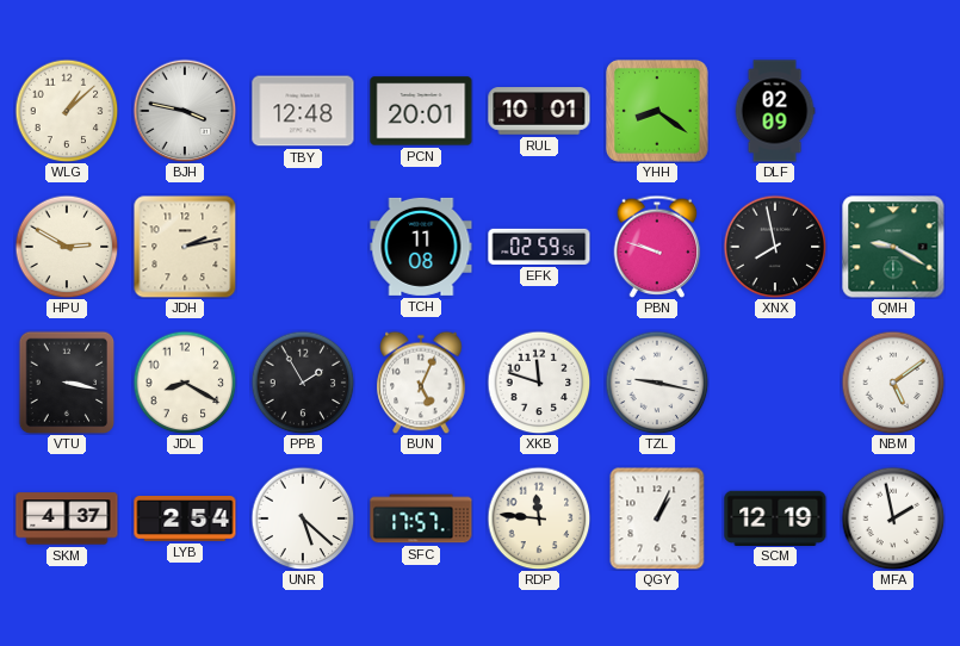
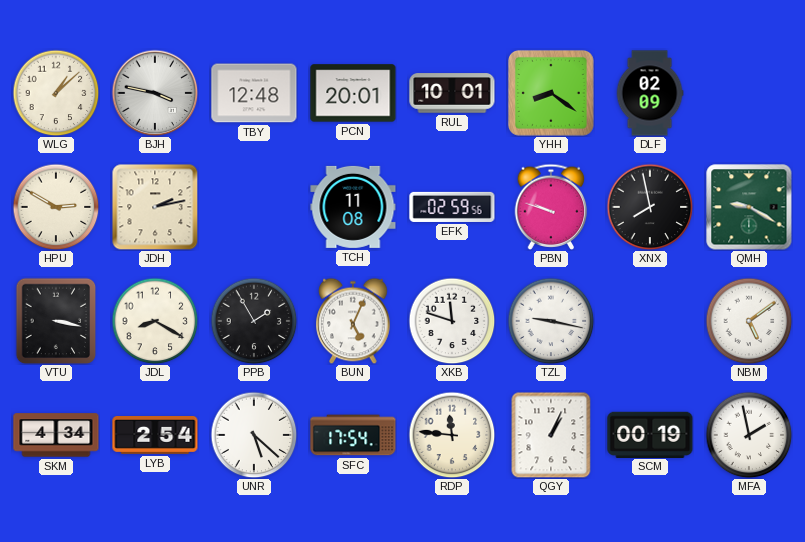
SKM: 4:37 -> 4:34
SFC: 17:57 -> 17:54
SCM: 12:19 -> 00:19
